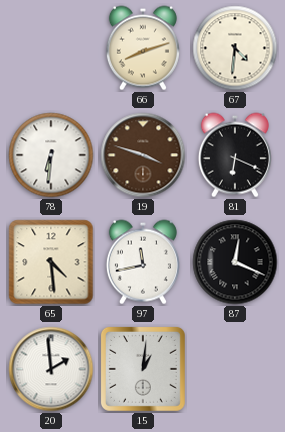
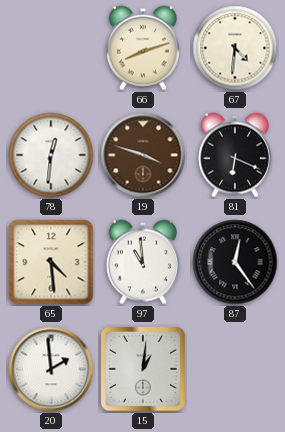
78: 6:31 -> 12:31
97: 11:43 -> 10:59
87: 12:19 -> 12:24
